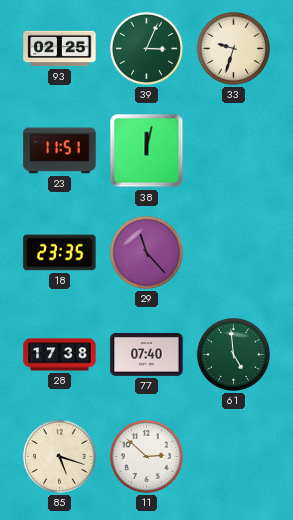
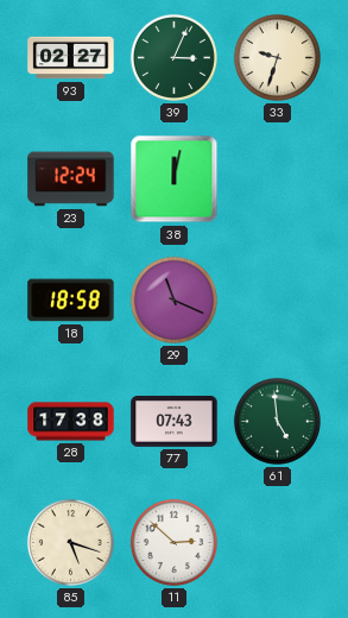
93: 02:25 -> 02:27
23: 11:51 -> 12:24
18: 23:35 -> 18:58
29: 11:23 -> 11:19
77: 07:40 -> 07:43
